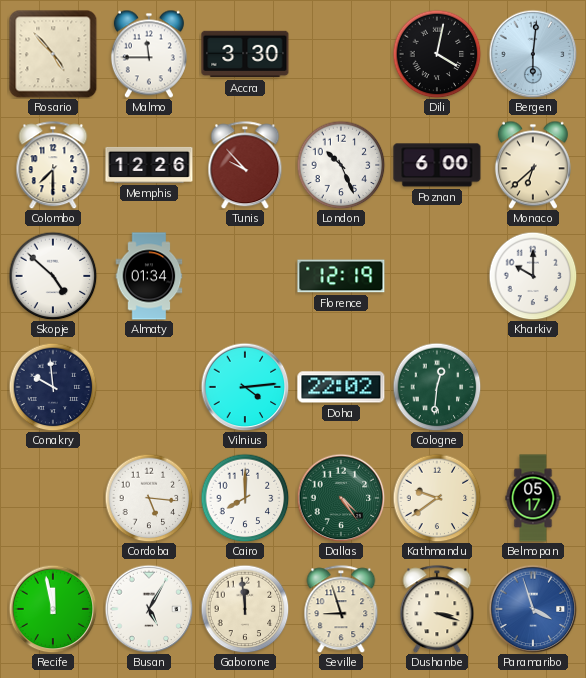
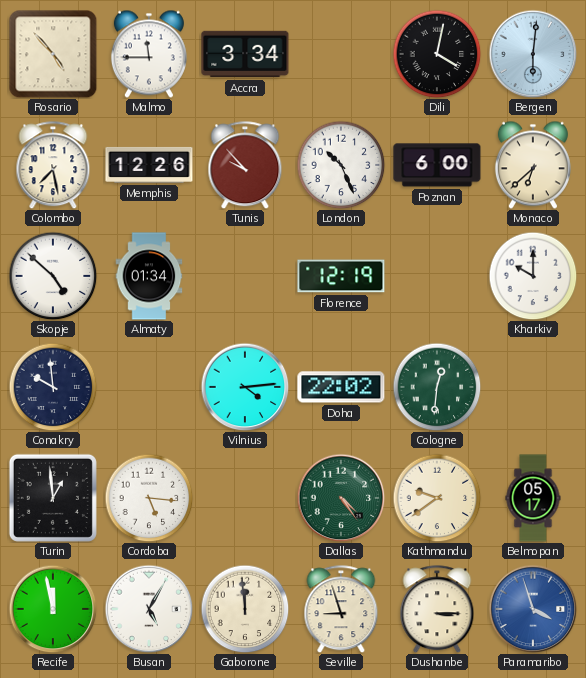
Accra: 3:30 -> 3:34
Colombo: 7:30 -> 7:28
Turin: none -> 12:59
Cairo: 8:00 -> none
Dushanbe: 3:18 -> 3:15
